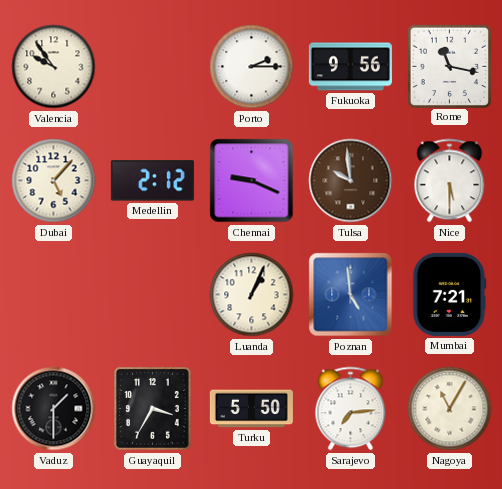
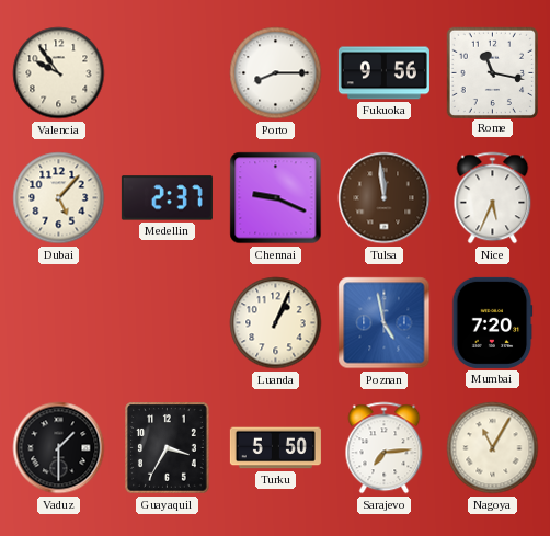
Porto: 2:15 -> 8:15
Medellin: 2:12 -> 2:37
Tulsa: 9:59 -> 11:59
Nice: 5:30 -> 5:34
Poznan: 4:59 -> 4:58
Mumbai: 7:21 -> 7:20
